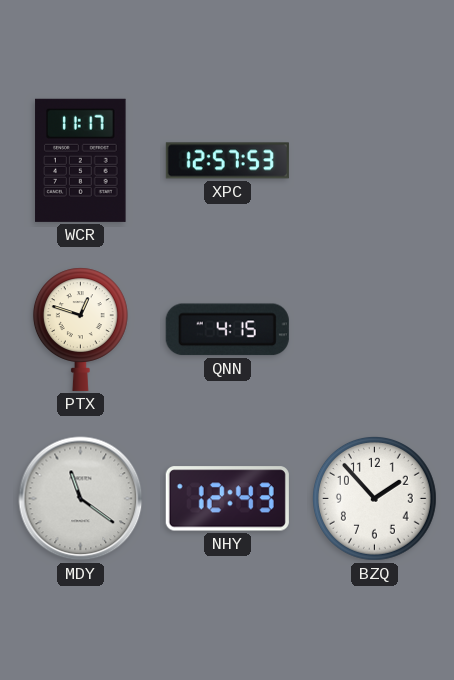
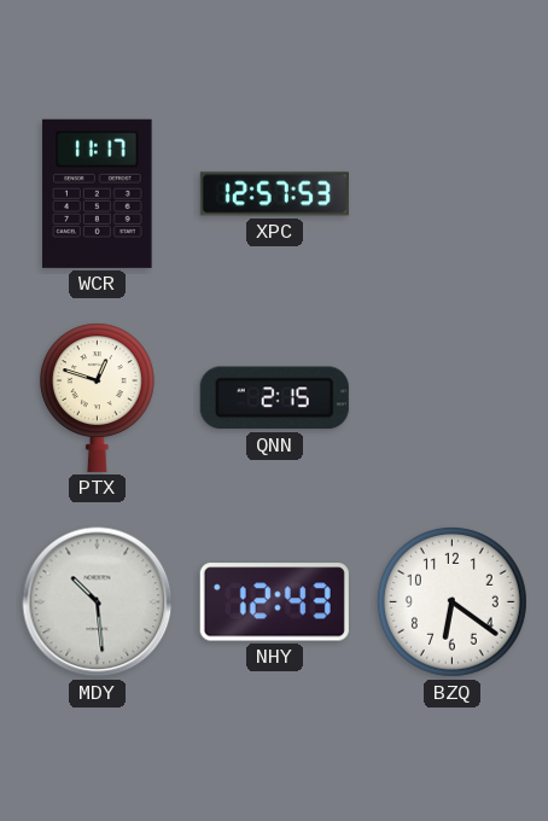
QNN: 4:15 -> 2:15
MDY: 11:21 -> 10:29
BZQ: 1:53 -> 6:21
